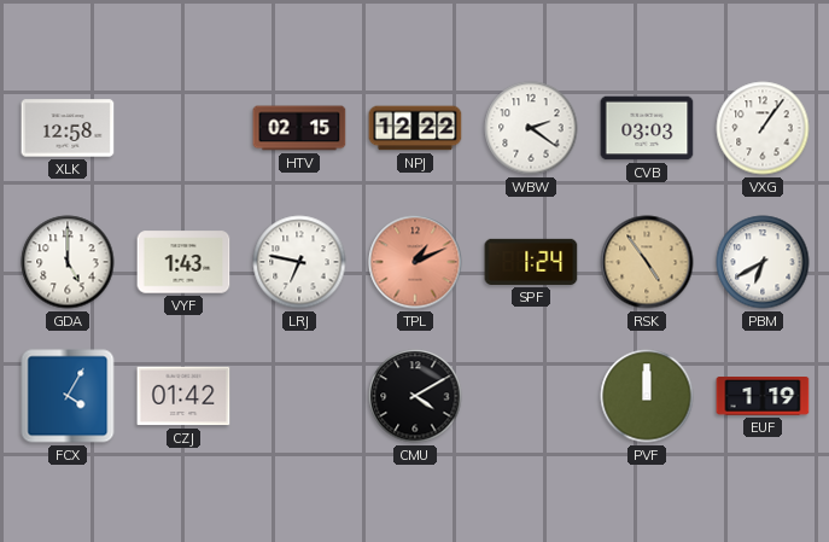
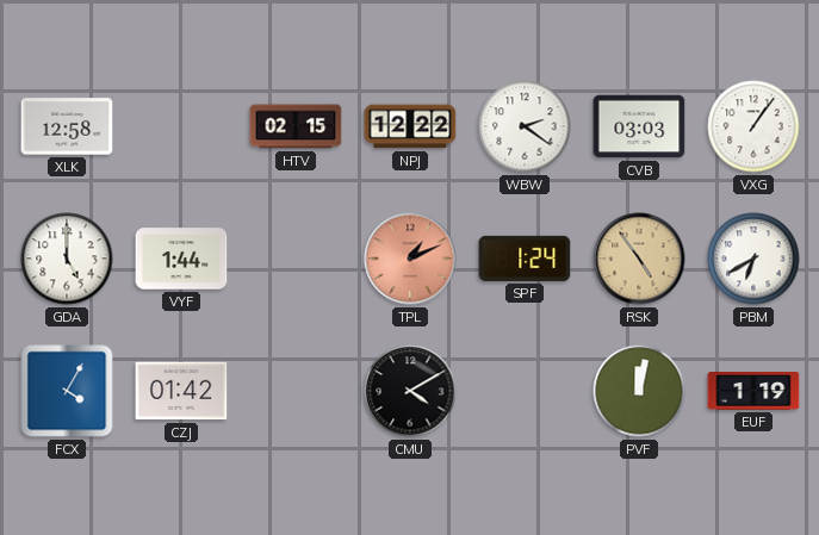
VYF: 1:43 -> 1:44
LRJ: 6:47 -> none
PVF: 12:00 -> 12:02
